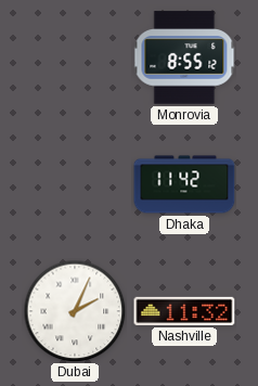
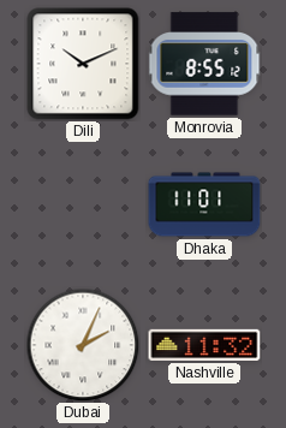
Dili: none -> 10:11
Dhaka: 11:42 -> 11:01
